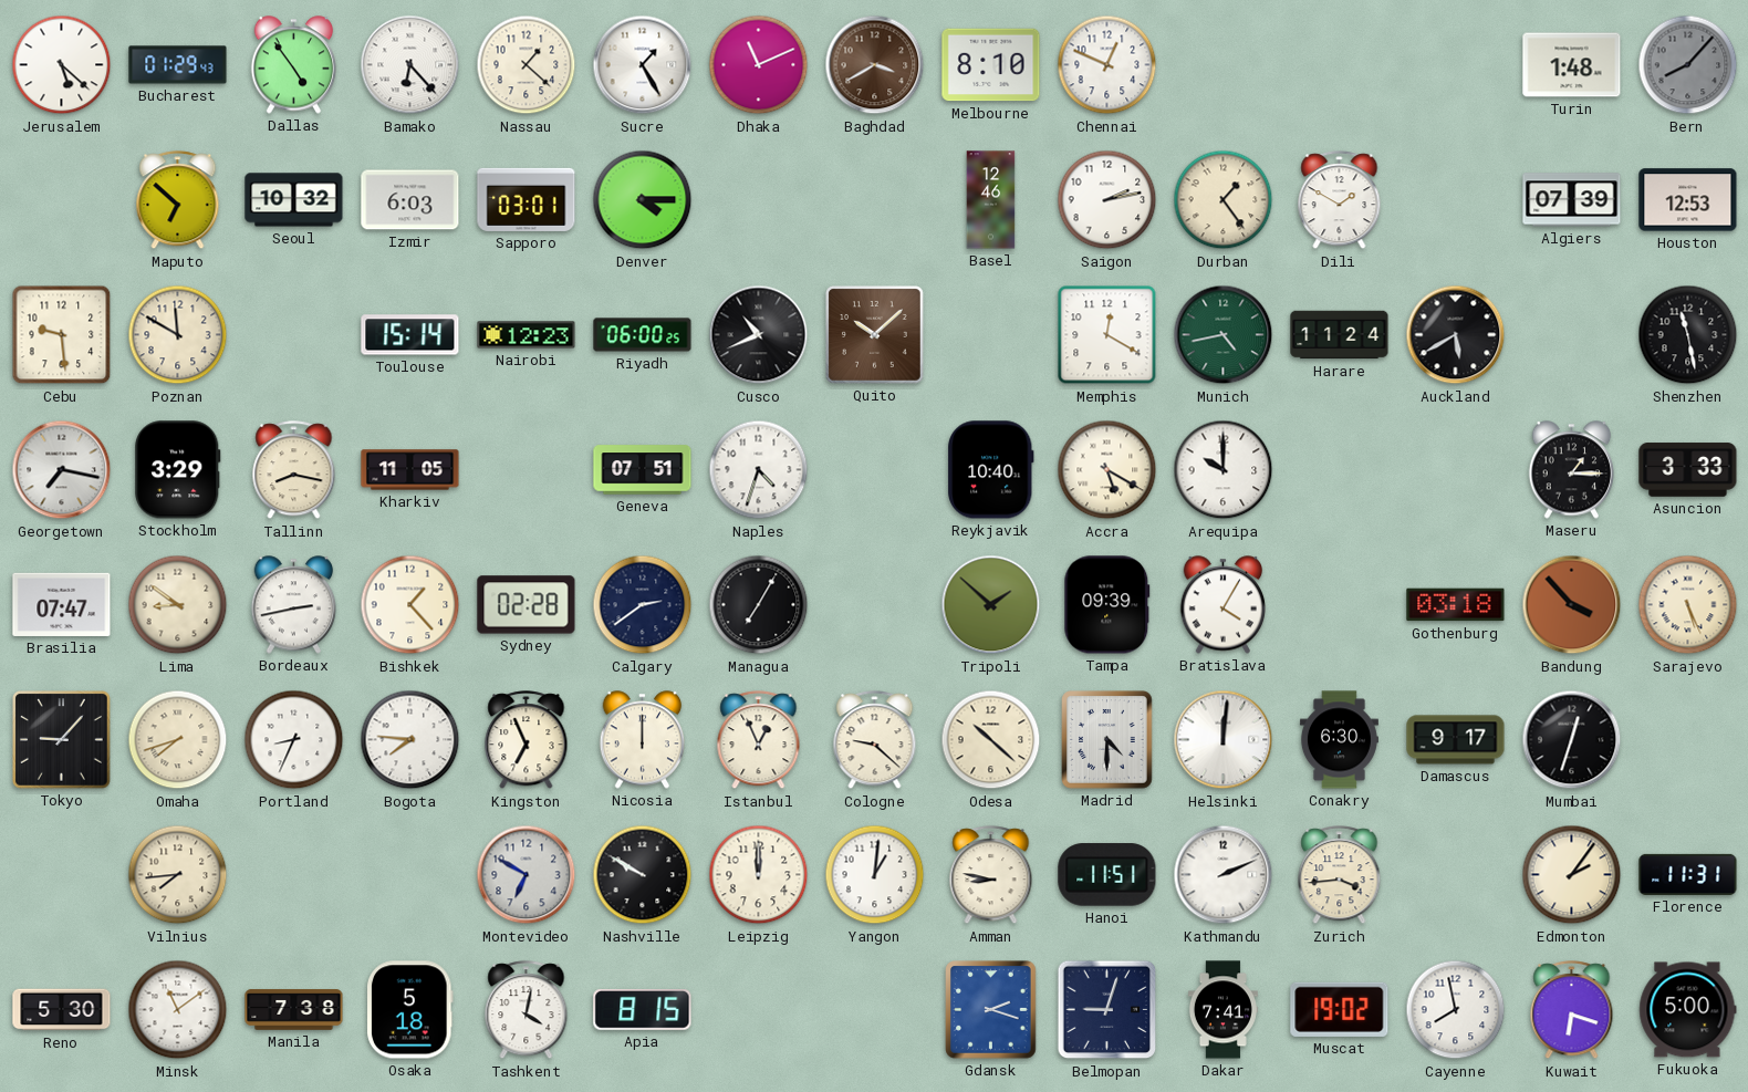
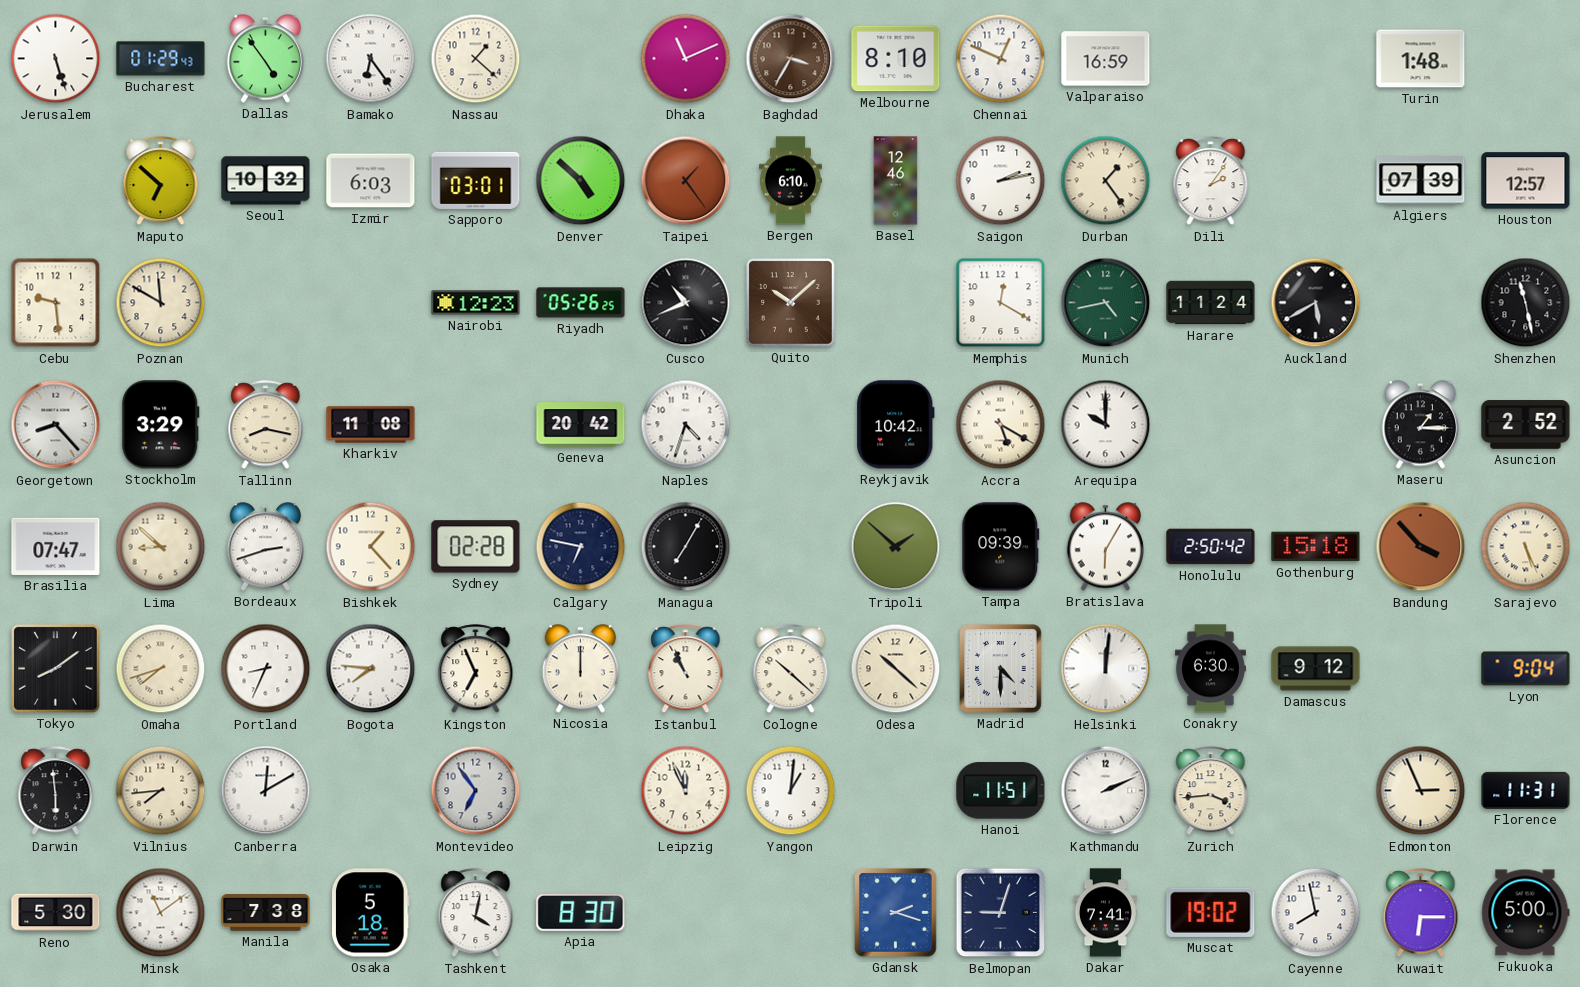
Jerusalem: 5:22 -> 5:27
Bamako: 6:23 -> 6:24
Sucre: 1:25 -> none
Baghdad: 3:40 -> 3:35
Valparaiso: none -> 16:59
Bern: 8:07 -> none
Denver: 4:15 -> 4:52
Taipei: none -> 1:24
Bergen: none -> 6:10
Dili: 1:50 -> 2:06
Houston: 12:53 -> 12:57
Toulouse: 15:14 -> none
Riyadh: 06:00 -> 05:26
Georgetown: 7:17 -> 8:23
Kharkiv: 11:05 -> 11:08
Geneva: 07:51 -> 20:42
Reykjavik: 10:40 -> 10:42
Asuncion: 3:33 -> 2:52
Lima: 8:51 -> 8:52
Bordeaux: 2:43 -> 2:42
Calgary: 2:39 -> 6:47
Bratislava: 4:05 -> 6:05
Honolulu: none -> 2:50
Gothenburg: 03:18 -> 15:18
Tokyo: 9:07 -> 8:09
Istanbul: 12:56 -> 10:56
Cologne: 9:22 -> 10:22
Damascus: 9:17 -> 9:12
Mumbai: 12:33 -> none
Lyon: none -> 9:04
Darwin: none -> 5:59
Canberra: none -> 12:10
Montevideo: 6:50 -> 6:54
Nashville: 9:50 -> none
Leipzig: 12:00 -> 11:56
Amman: 8:47 -> none
Edmonton: 2:06 -> 2:56
Apia: 8:15 -> 8:30
Kuwait: 6:18 -> 6:15
